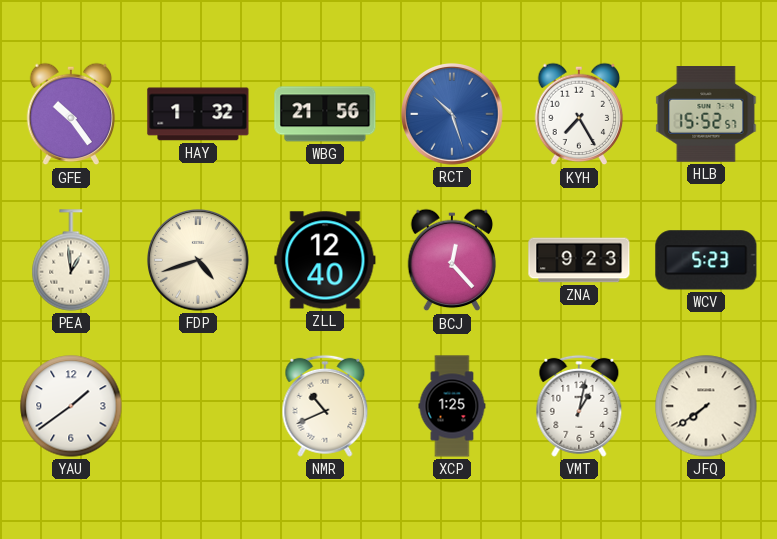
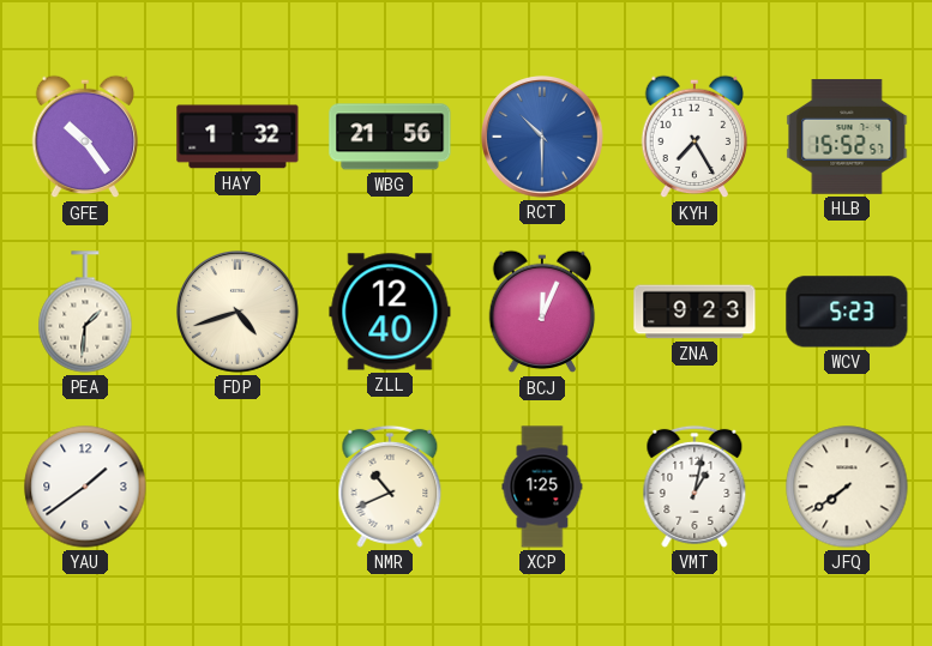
RCT: 10:27 -> 10:30
PEA: 12:59 -> 1:31
BCJ: 12:23 -> 12:04
